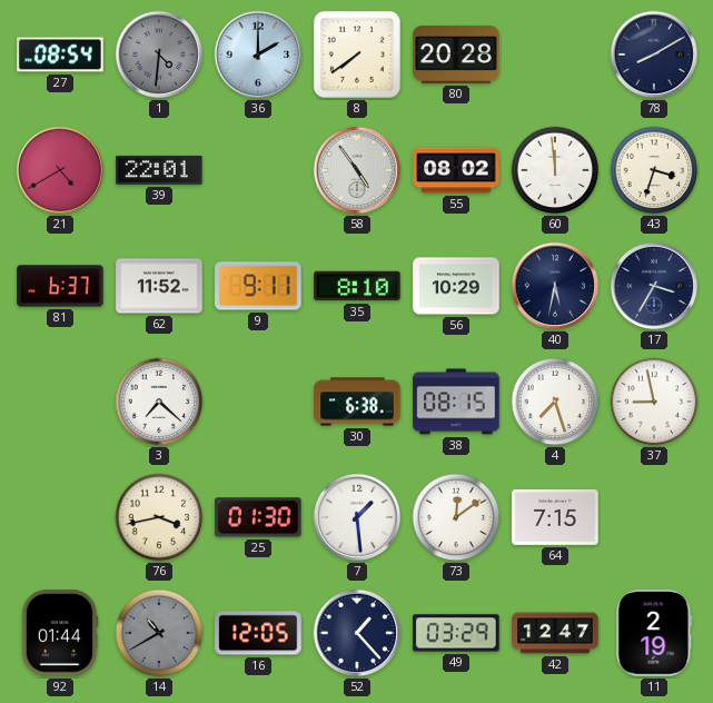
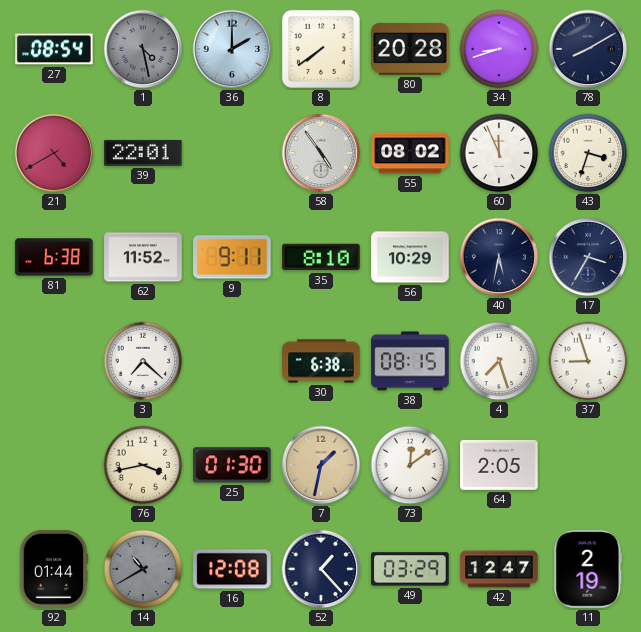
1: 4:31 -> 4:28
34: none -> 8:42
60: 11:59 -> 11:56
81: 6:37 -> 6:38
37: 8:58 -> 8:57
7: 1:29 -> 1:32
7 dial: white -> champagne
64: 7:15 -> 2:05
16: 12:05 -> 12:08
